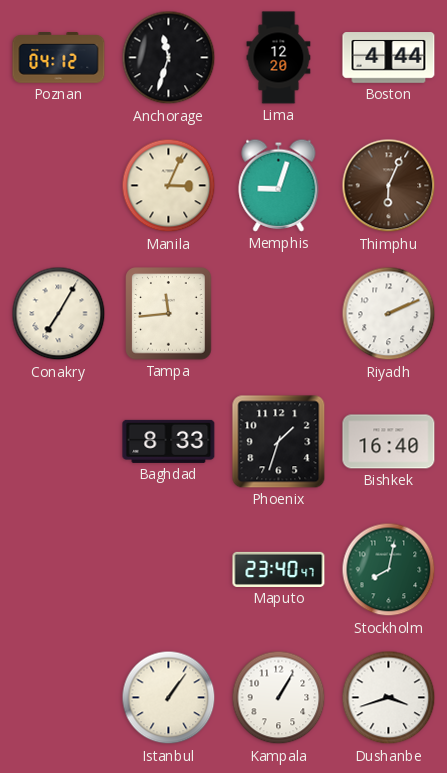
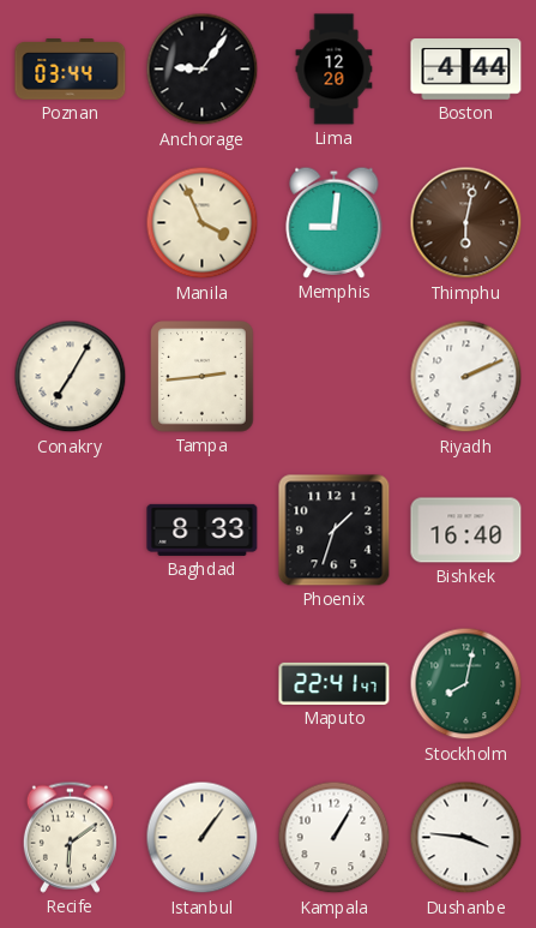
Poznan: 04:12 -> 03:44
Anchorage: 11:33 -> 9:06
Manila: 3:04 -> 3:56
Memphis: 9:03 -> 9:01
Thimphu: 6:04 -> 6:02
Tampa: 11:44 -> 2:44
Maputo: 23:40 -> 22:41
Recife: none -> 6:09
Dushanbe: 3:42 -> 3:46
